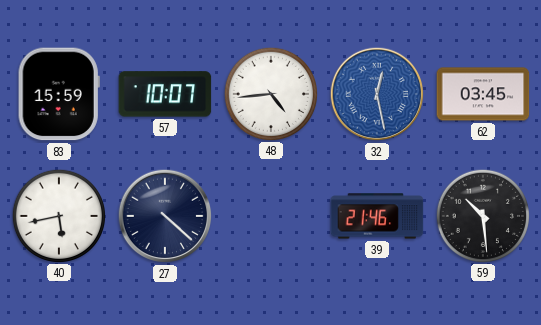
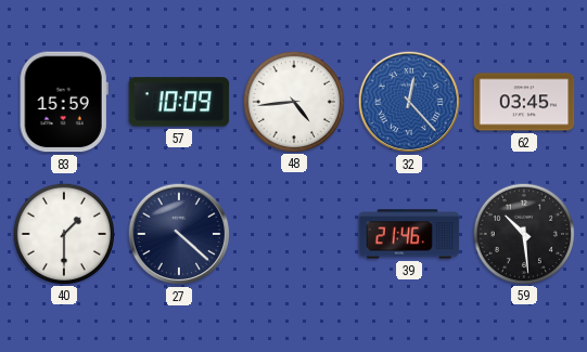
57: 10:07 -> 10:09
32: 12:28 -> 12:23
40: 5:43 -> 1:30
